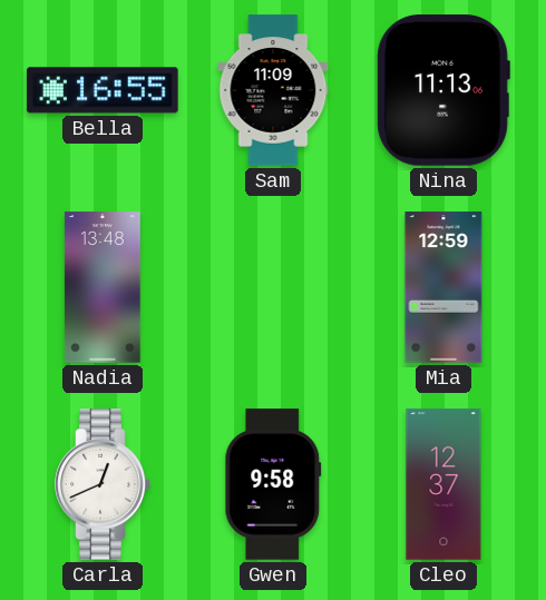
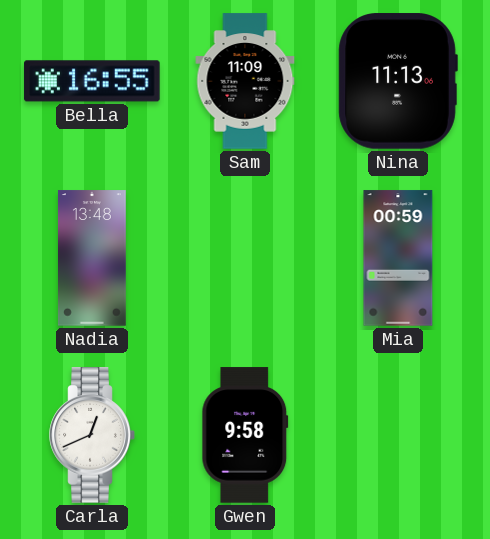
Mia: 12:59 -> 00:59
Cleo: 12:37 -> none
